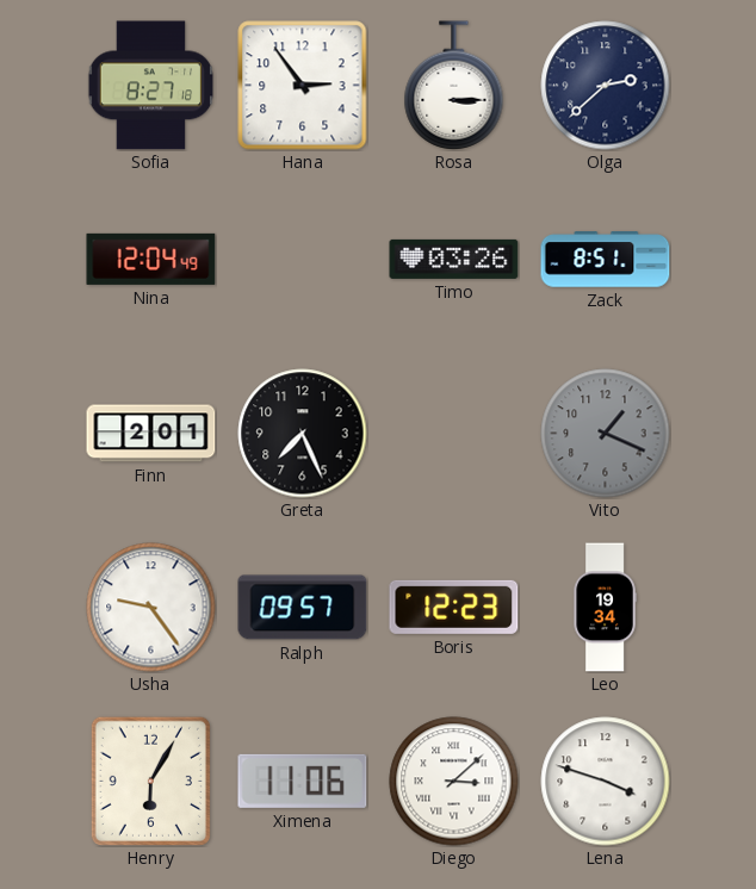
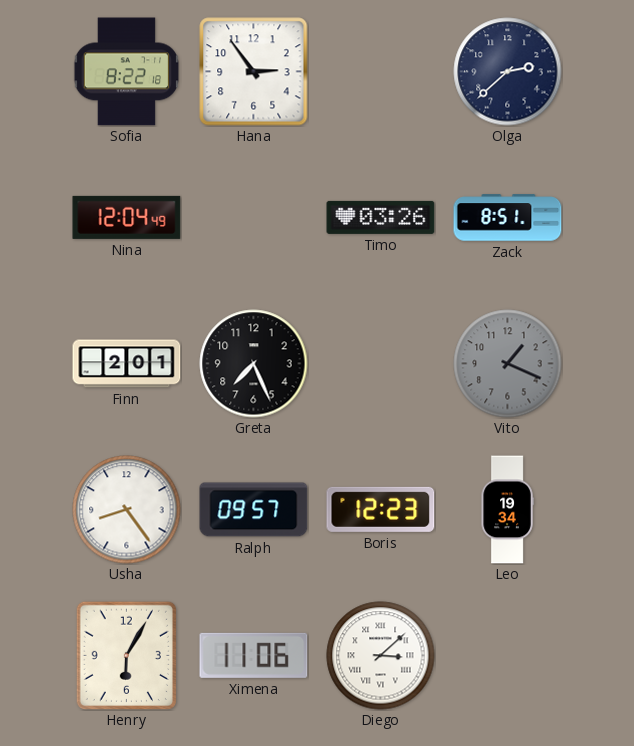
Sofia: 8:27 -> 8:22
Rosa: 3:15 -> none
Usha: 9:24 -> 8:24
Lena: 3:48 -> none
